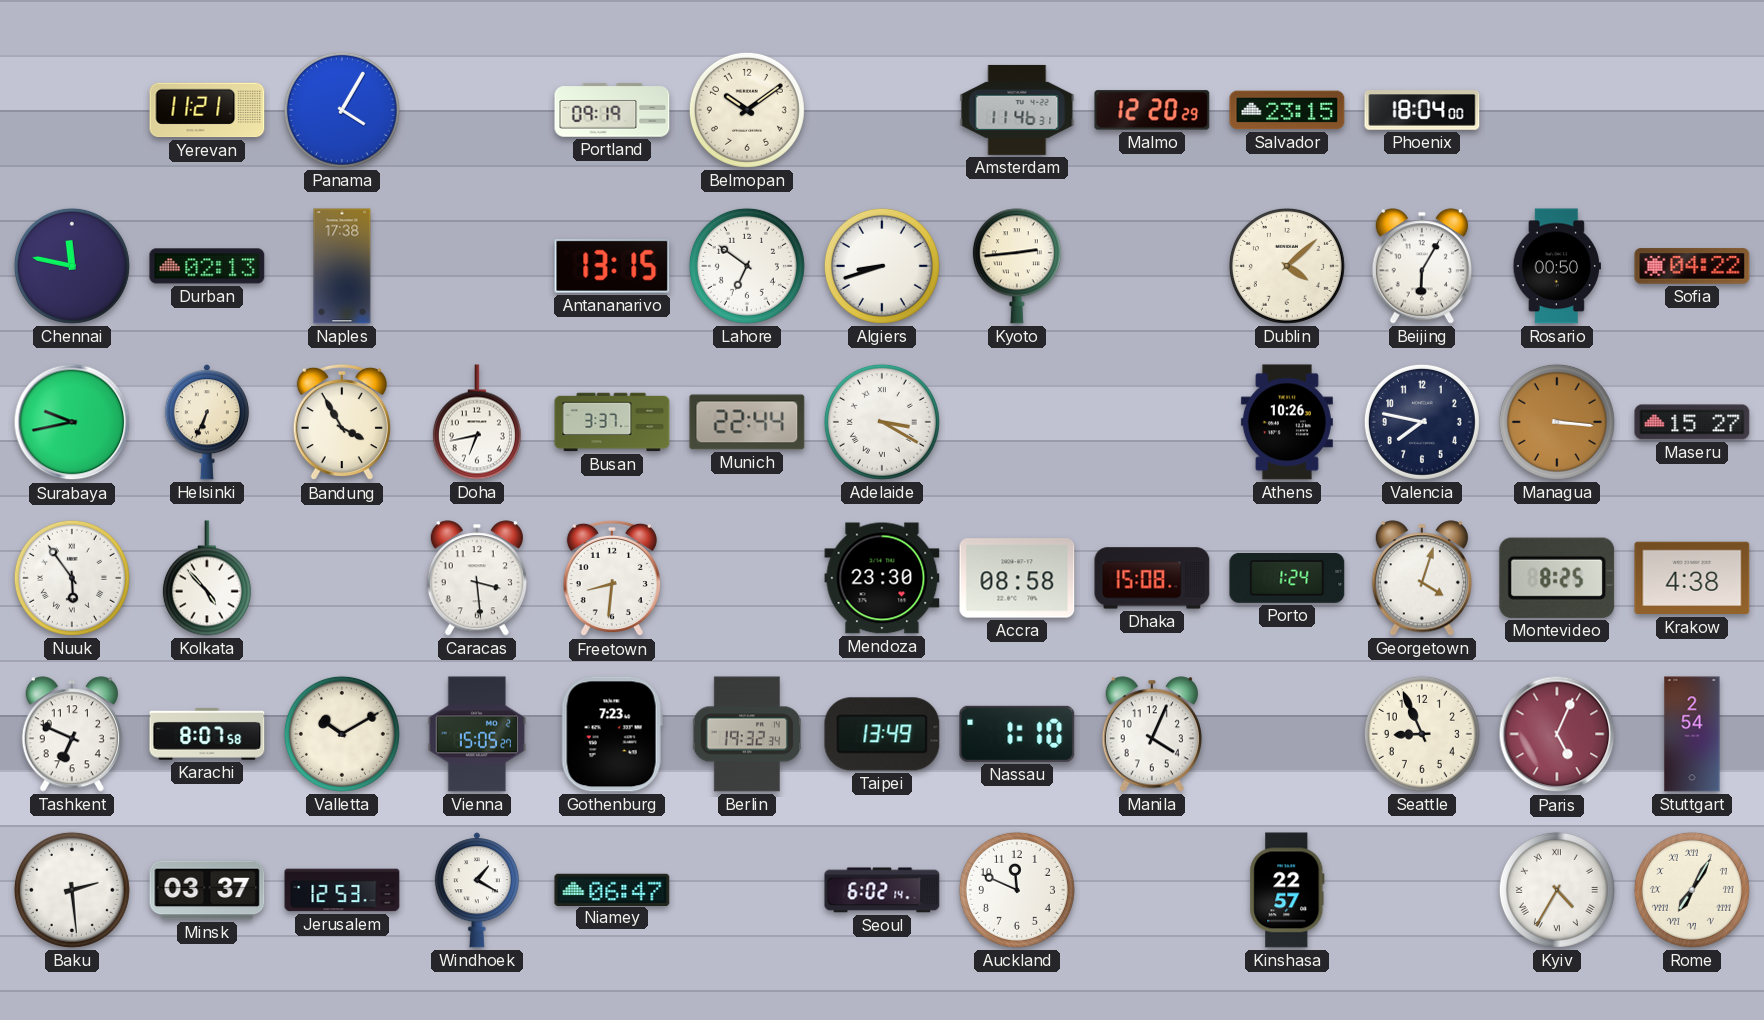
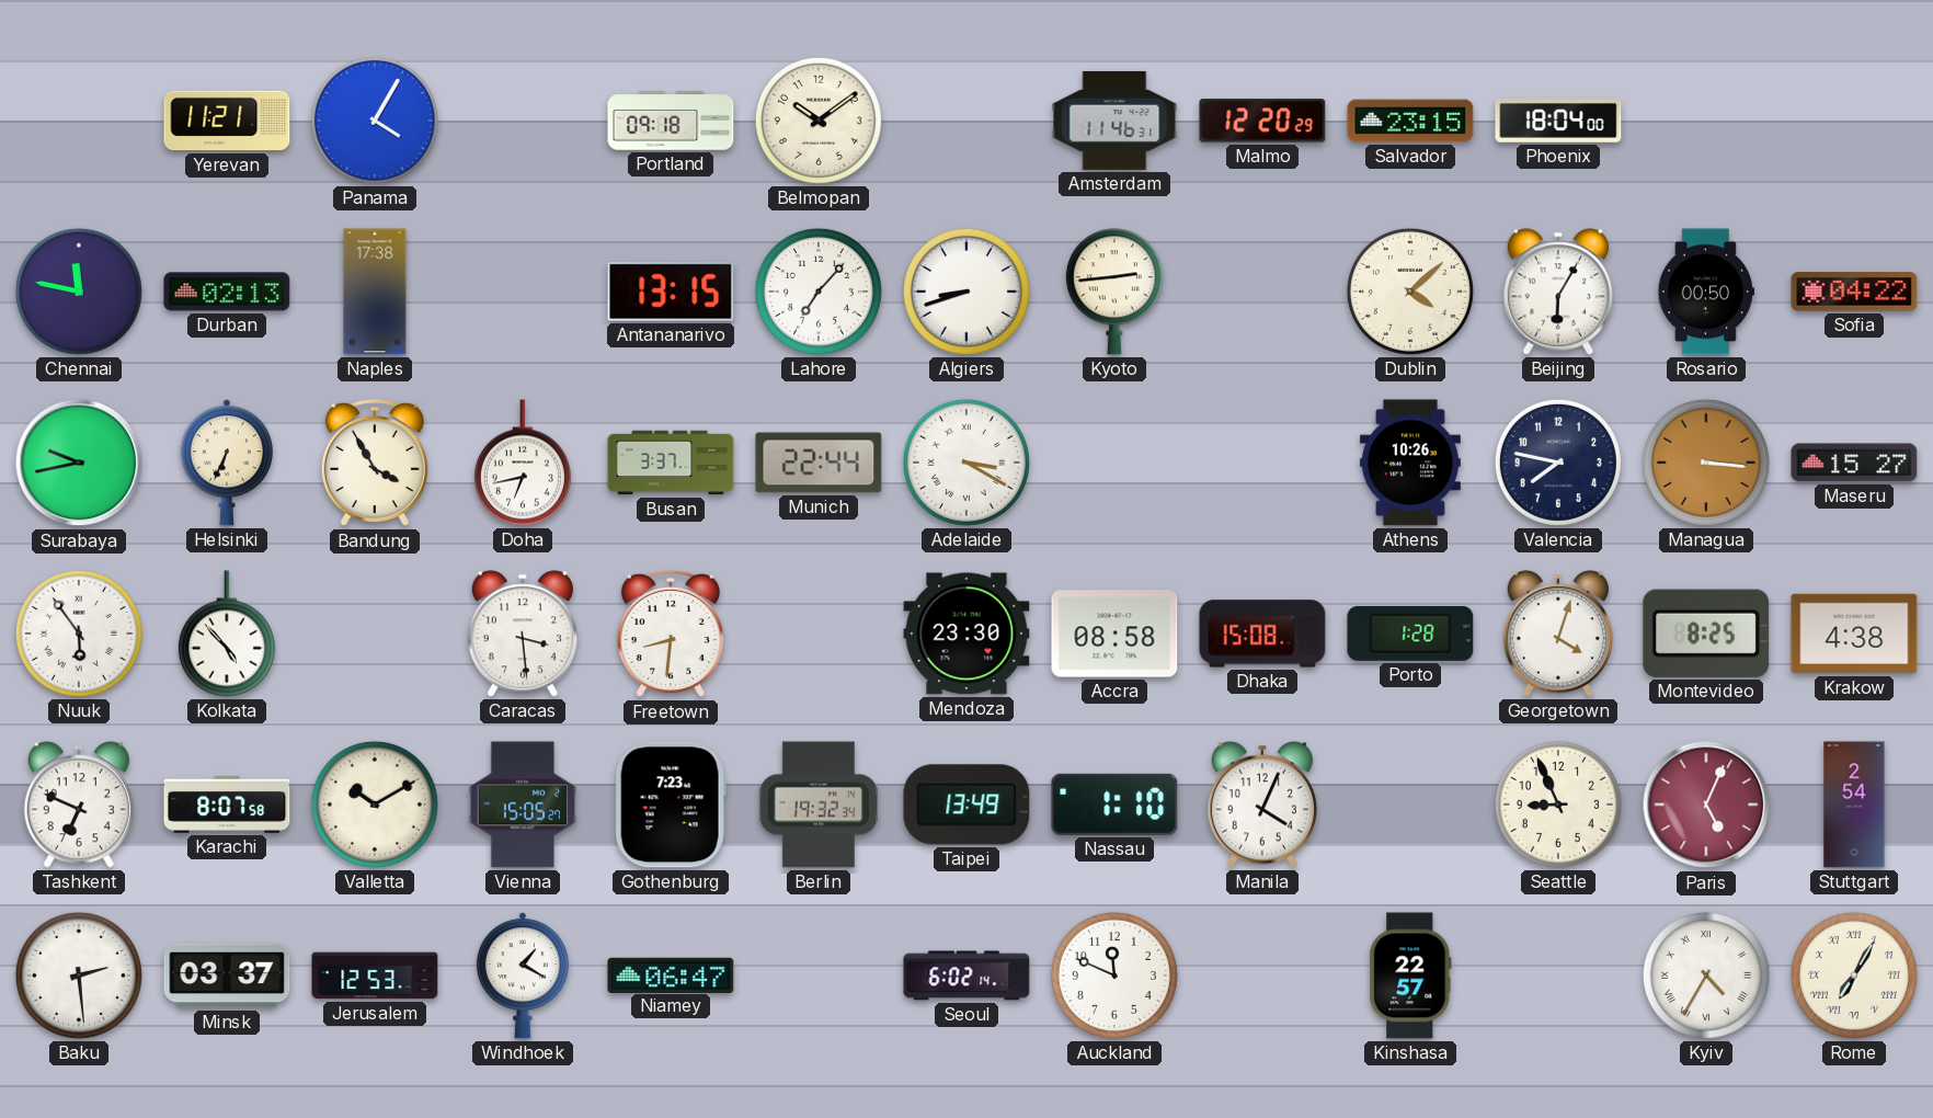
Portland: 09:19 -> 09:18
Lahore: 6:51 -> 7:07
Porto: 1:24 -> 1:28
